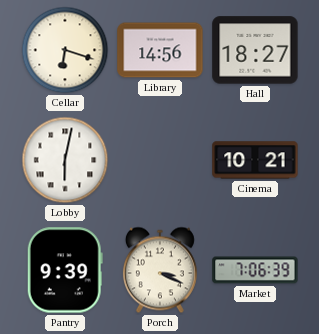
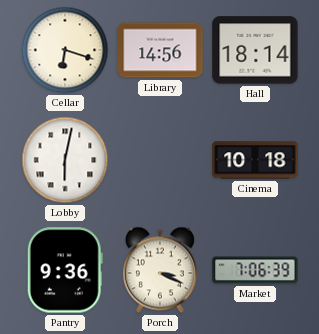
Hall: 18:27 -> 18:14
Cinema: 10:21 -> 10:18
Pantry: 9:39 -> 9:36
